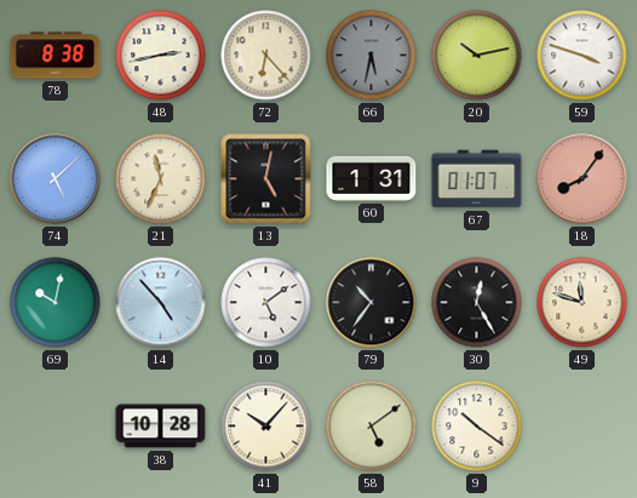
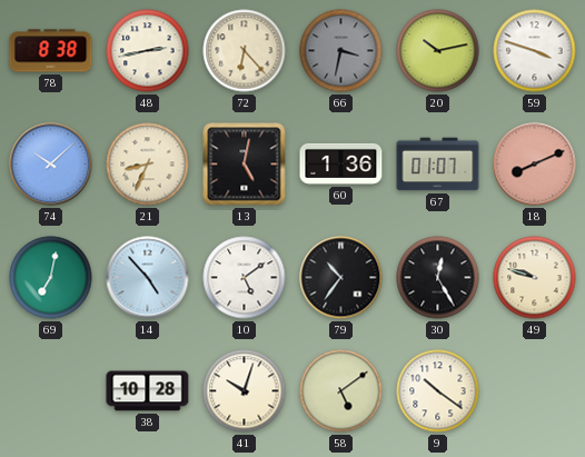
66: 5:32 -> 3:32
74: 5:08 -> 10:08
21: 11:34 -> 8:34
60: 1:31 -> 1:36
18: 8:06 -> 8:11
69: 10:02 -> 7:02
49: 11:48 -> 9:48
41: 10:07 -> 10:03
